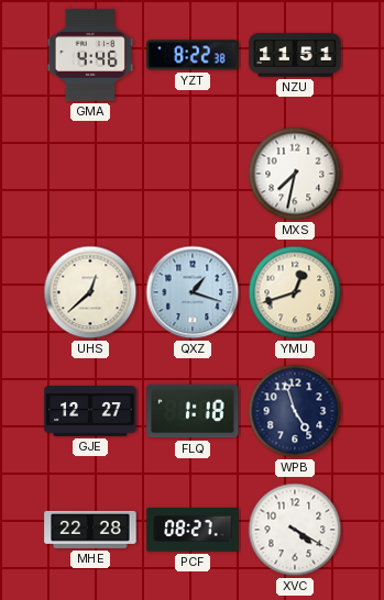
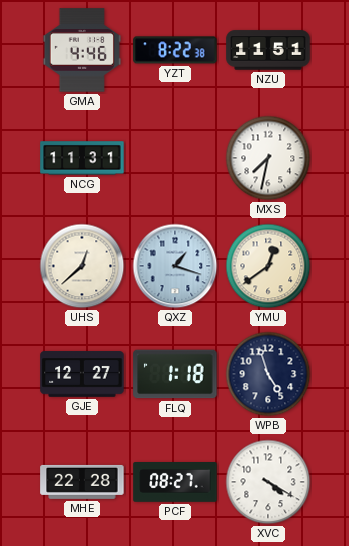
NCG: none -> 11:31
YMU: 12:42 -> 12:39
